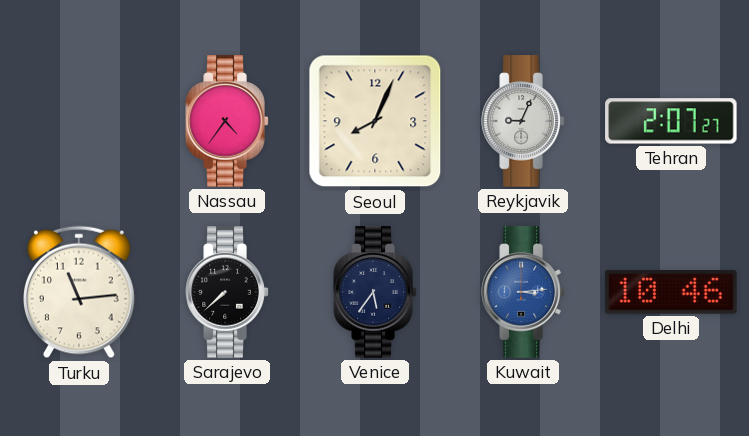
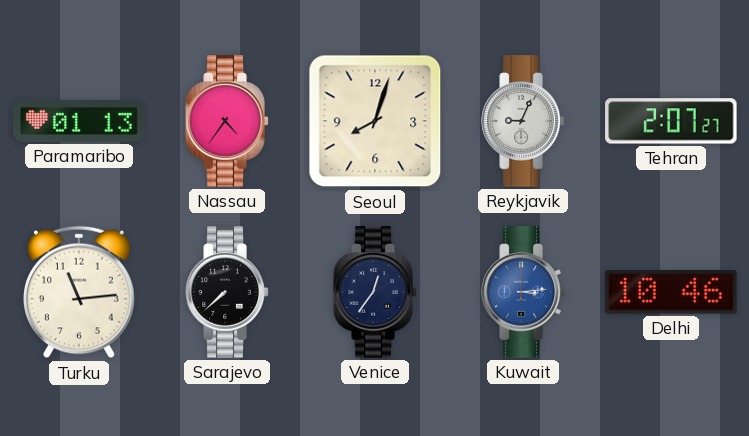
Paramaribo: none -> 01:13
Seoul: 8:04 -> 8:03
Venice: 5:36 -> 12:36
